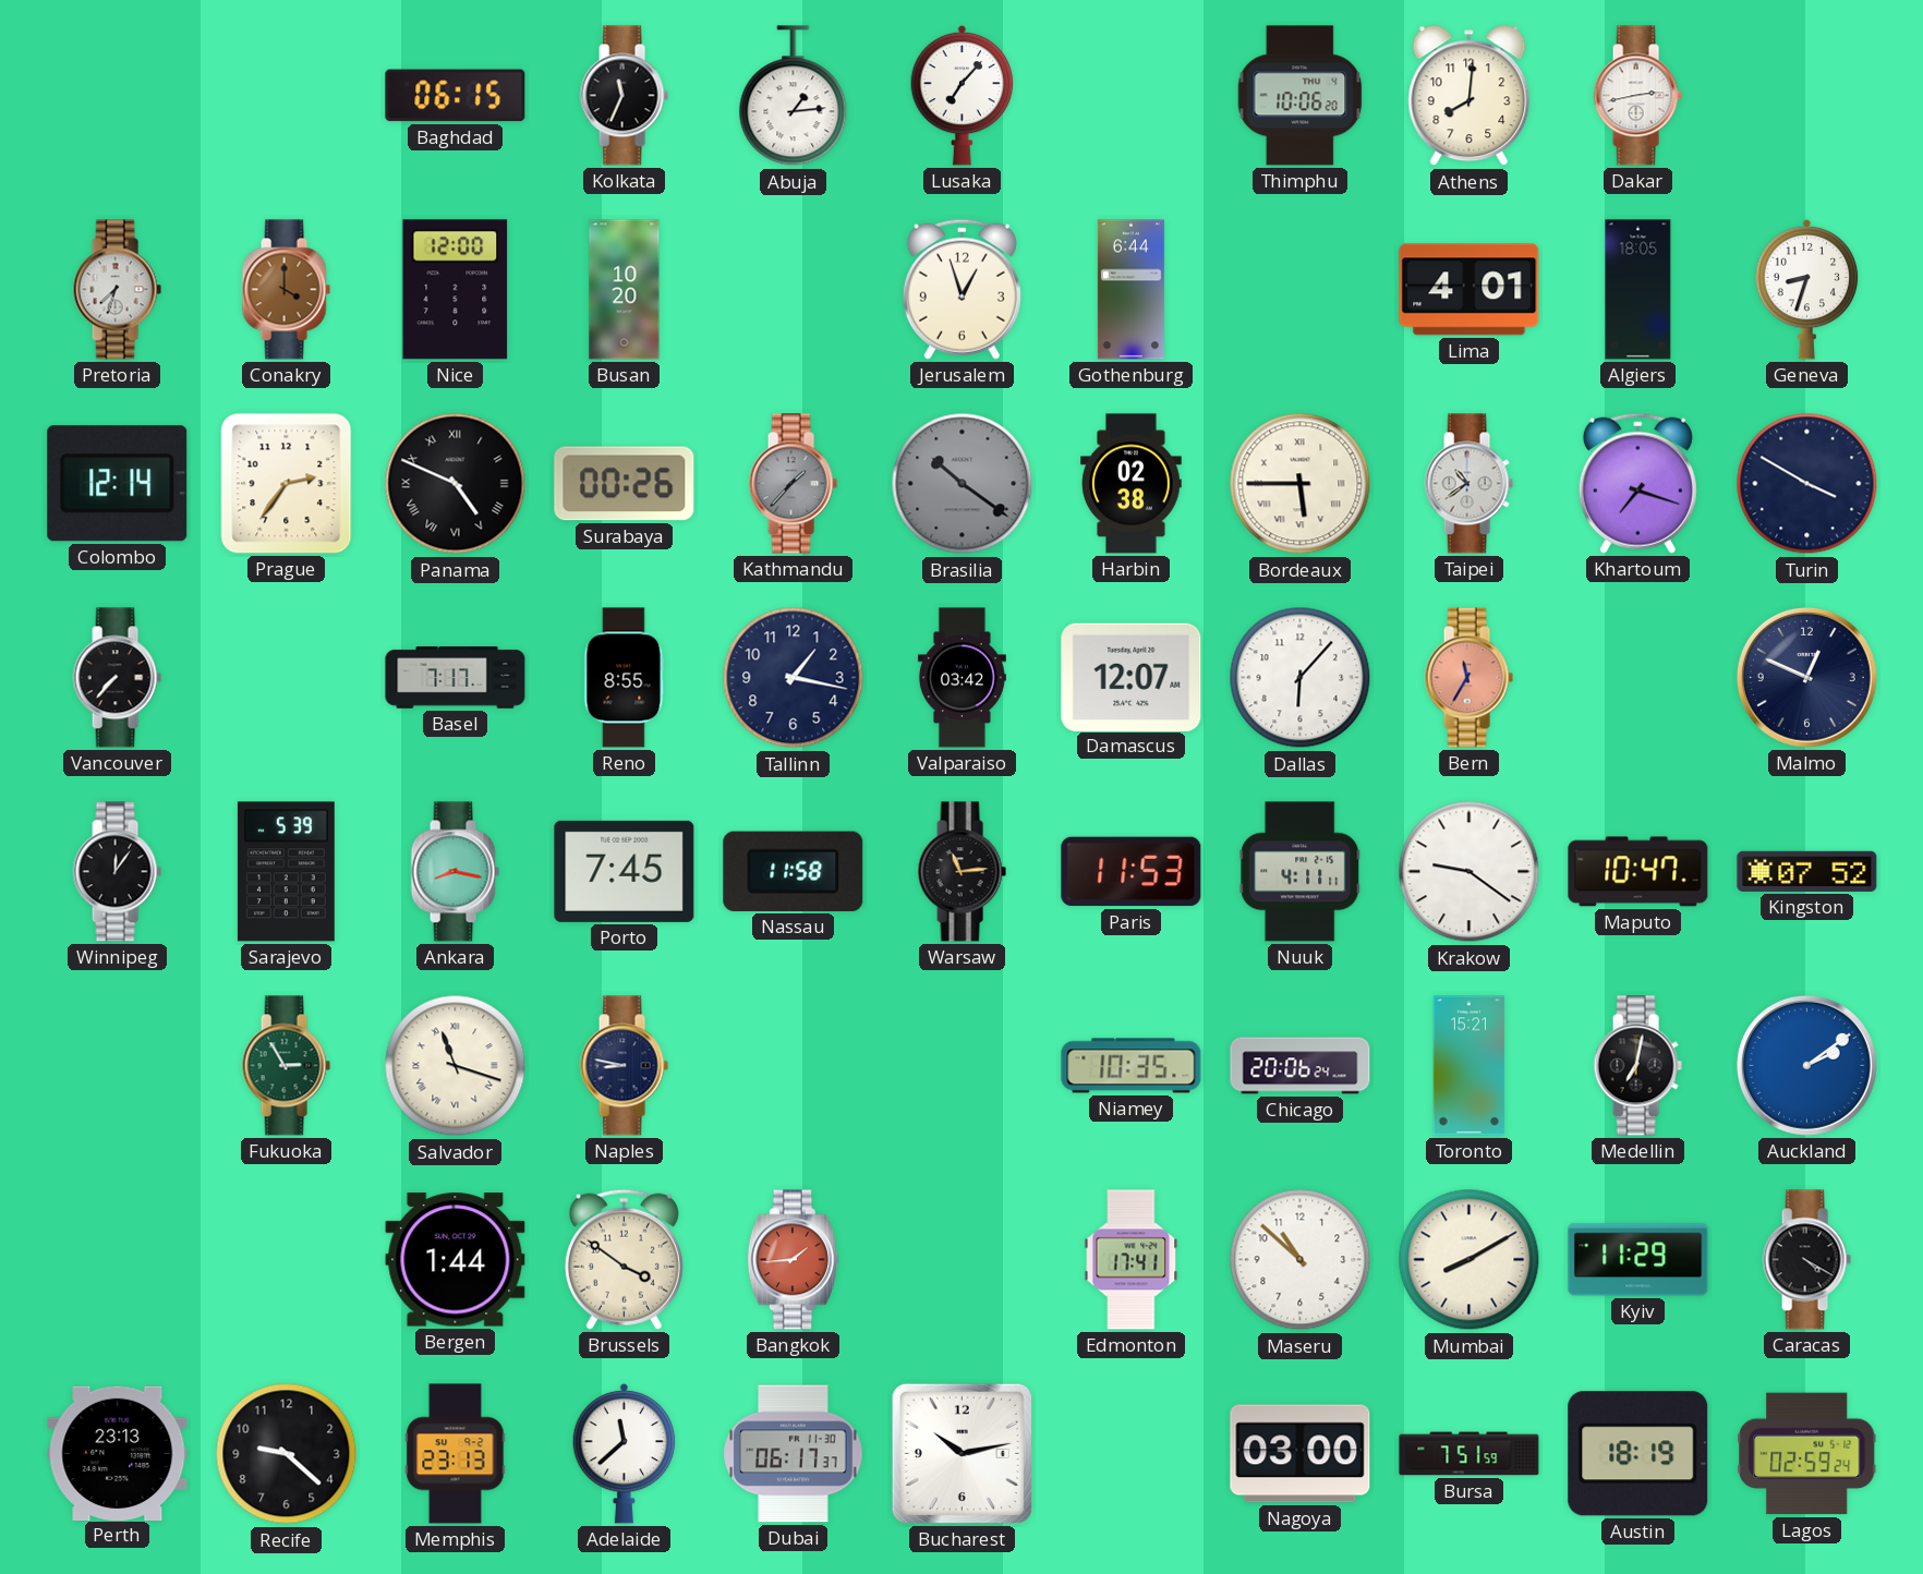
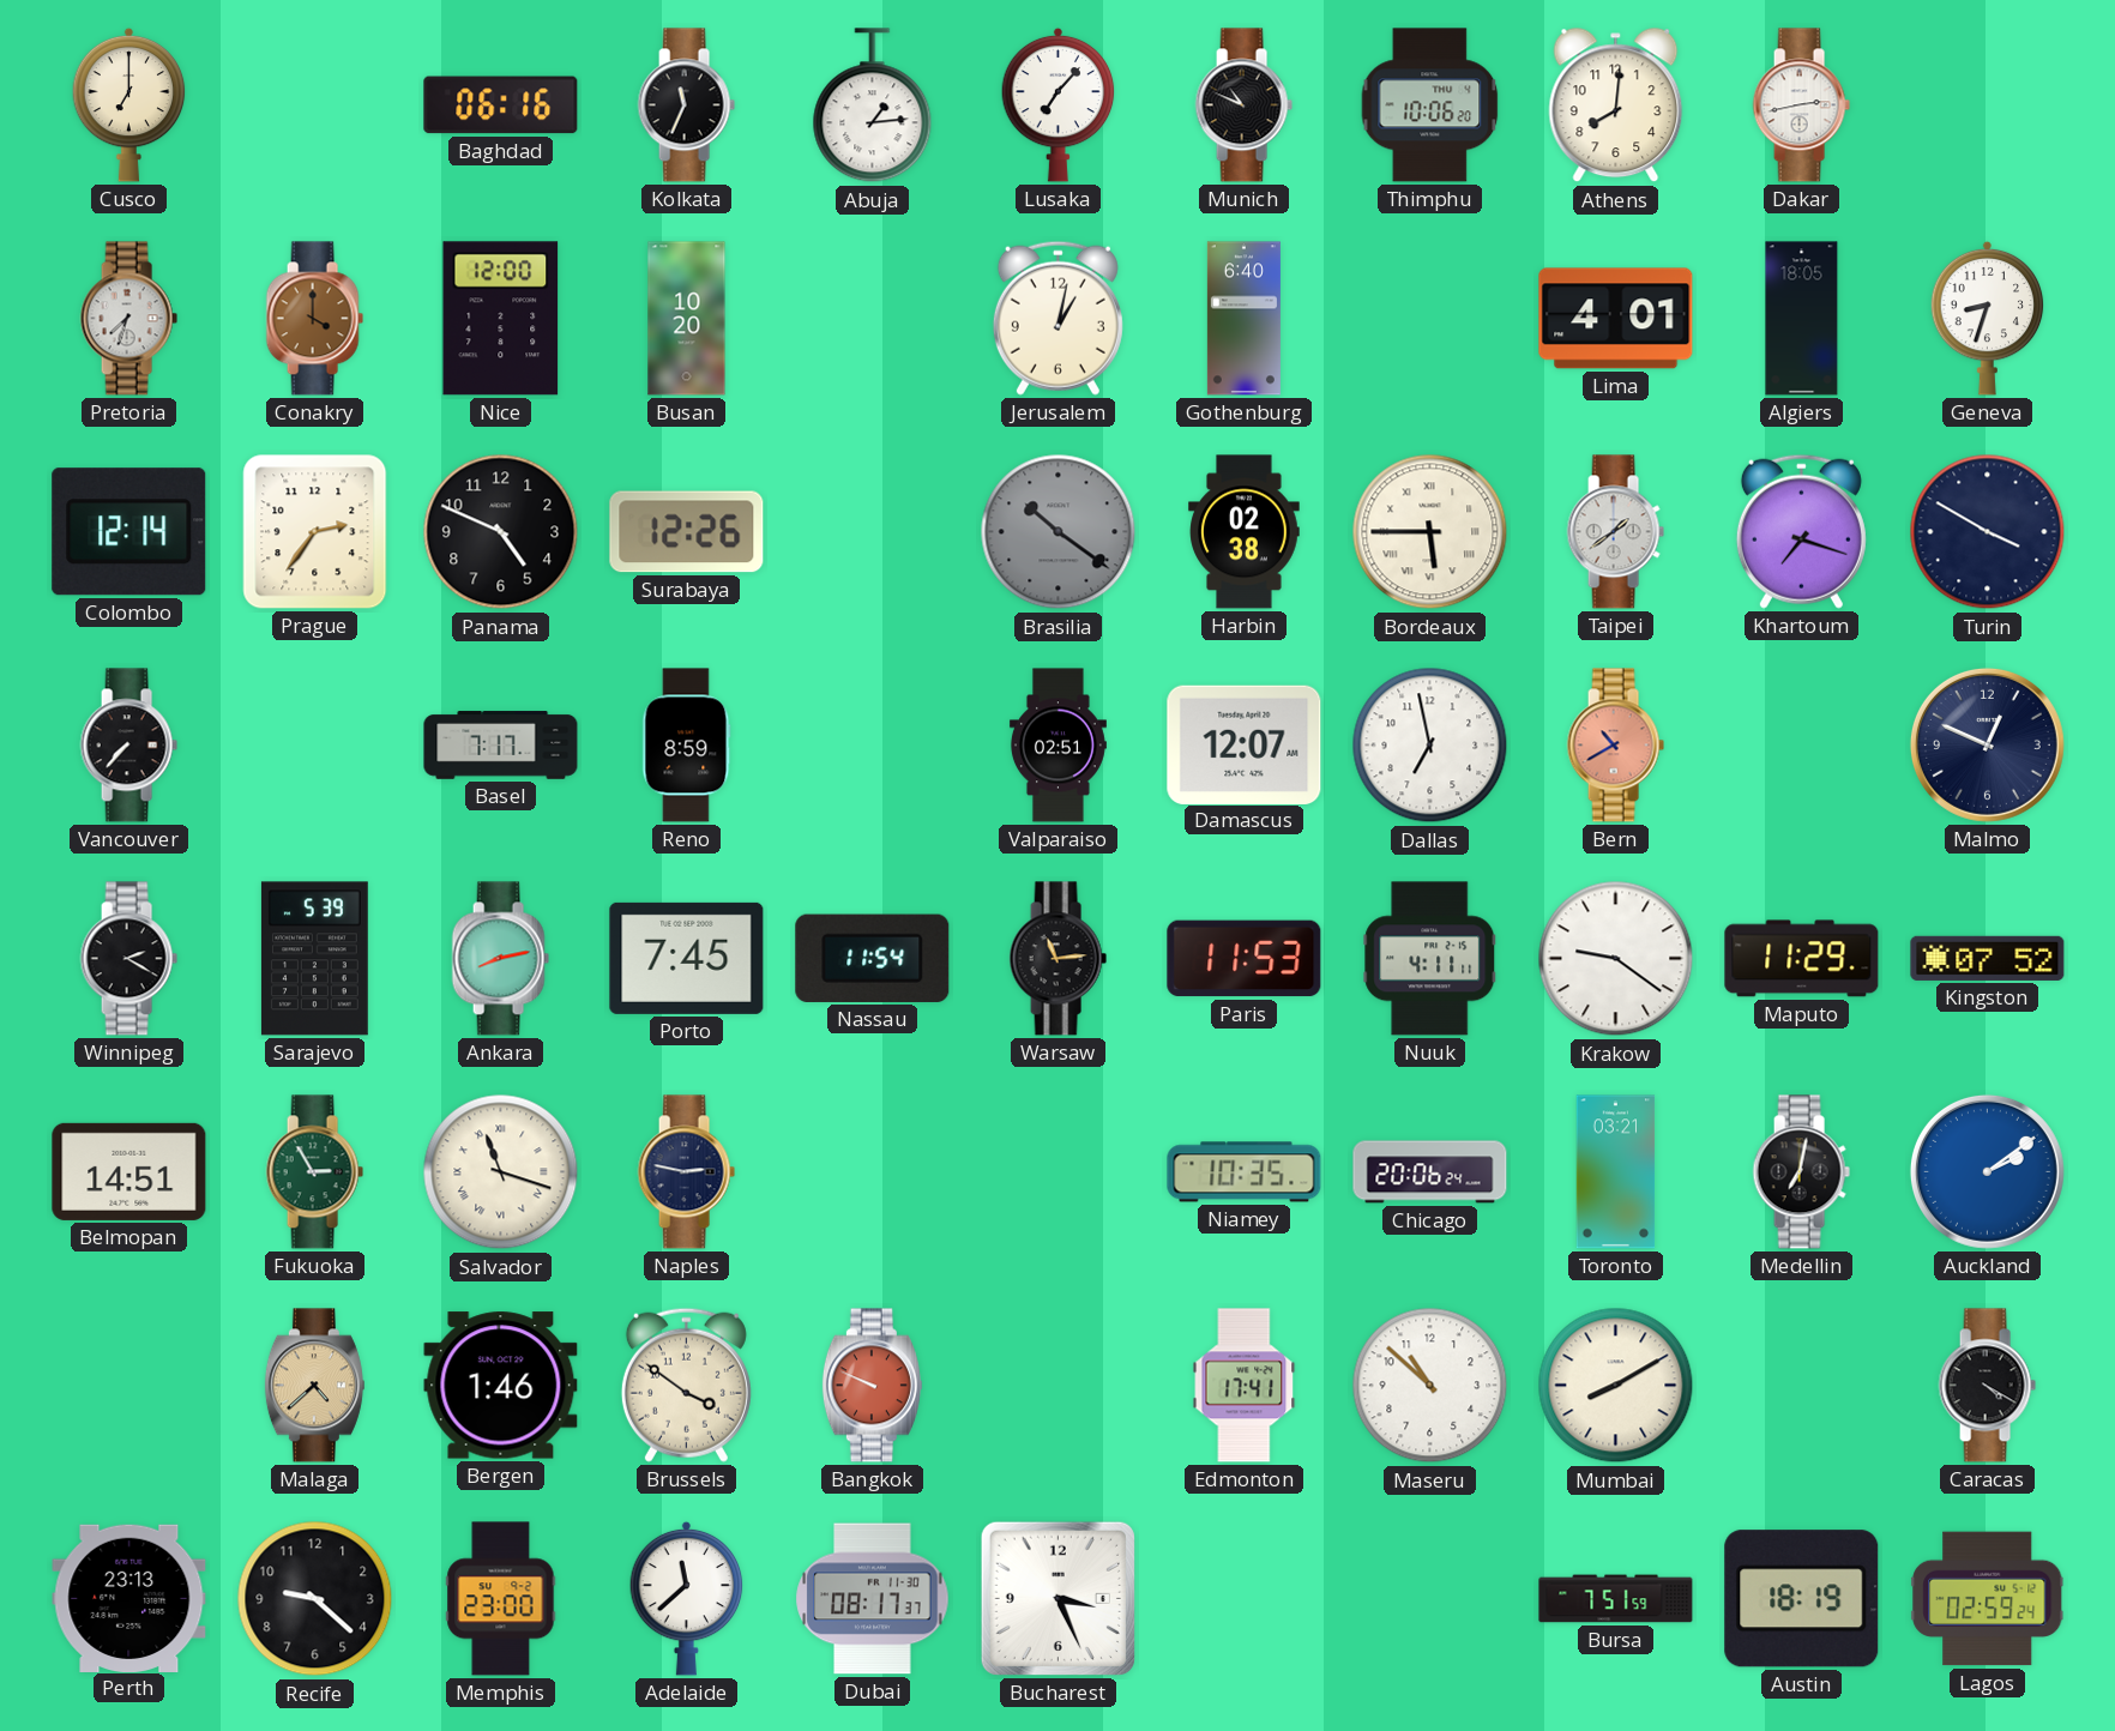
Cusco: none -> 7:00
Baghdad: 06:15 -> 06:16
Munich: none -> 10:49
Jerusalem: 12:57 -> 1:02
Gothenburg: 6:44 -> 6:40
Panama numerals: Roman -> Arabic
Surabaya: 00:26 -> 12:26
Kathmandu: 1:37 -> none
Taipei: 10:39 -> 1:39
Reno: 8:55 -> 8:59
Tallinn: 1:17 -> none
Valparaiso: 03:42 -> 02:51
Dallas: 6:07 -> 6:58
Bern: 11:35 -> 10:40
Winnipeg: 12:06 -> 2:20
Ankara: 8:17 -> 8:13
Nassau: 11:58 -> 11:54
Maputo: 10:47 -> 11:29
Belmopan: none -> 14:51
Naples: 8:47 -> 2:47
Toronto: 15:21 -> 03:21
Malaga: none -> 4:38
Bergen: 1:44 -> 1:46
Bangkok: 1:44 -> 9:49
Kyiv: 11:29 -> none
Memphis: 23:13 -> 23:00
Dubai: 06:17 -> 08:17
Bucharest: 10:13 -> 3:26
Nagoya: 03:00 -> none
